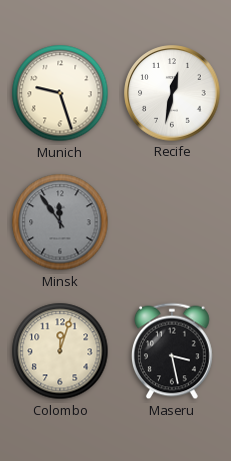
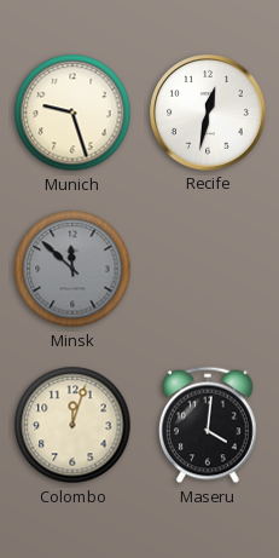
Minsk: 11:54 -> 11:52
Maseru: 3:28 -> 4:01
